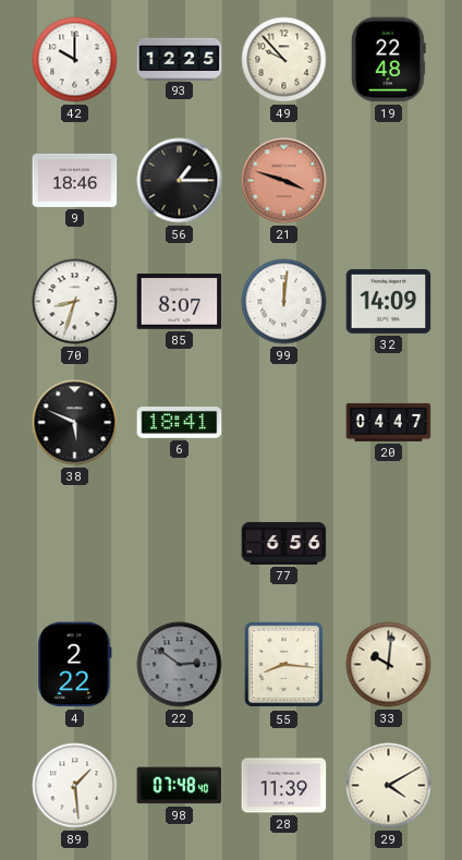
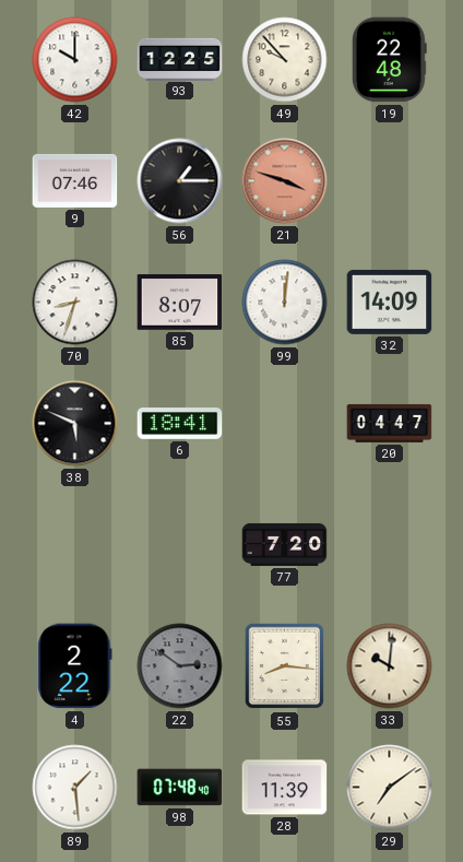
9: 18:46 -> 07:46
77: 6:56 -> 7:20
29: 4:10 -> 7:09
